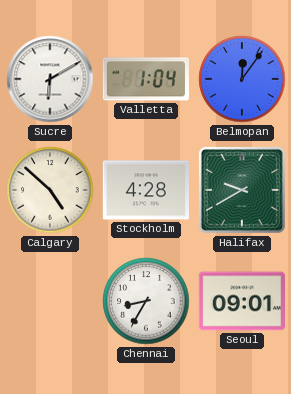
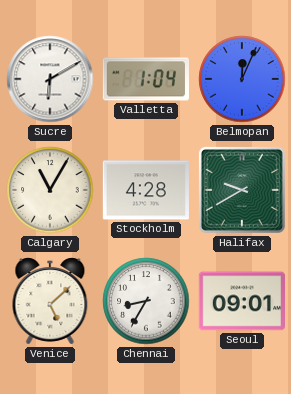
Belmopan: 12:06 -> 12:04
Calgary: 4:52 -> 11:05
Venice: none -> 5:08
